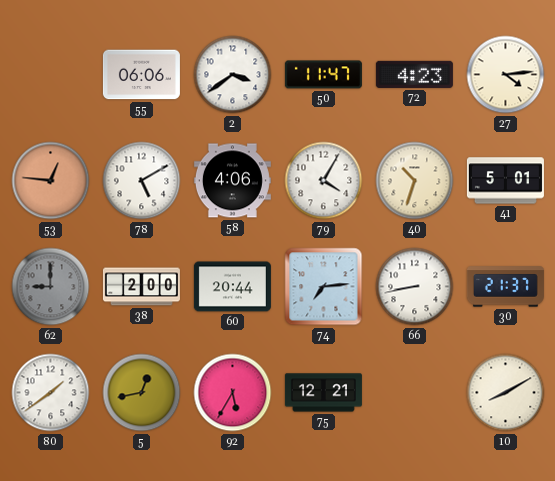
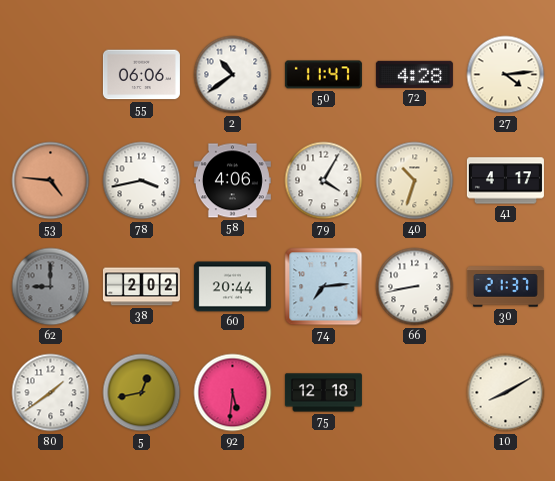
2: 3:39 -> 10:39
72: 4:23 -> 4:28
53: 12:46 -> 4:46
78: 5:10 -> 3:43
41: 5:01 -> 4:17
38: 2:00 -> 2:02
92: 5:35 -> 5:31
75: 12:21 -> 12:18
